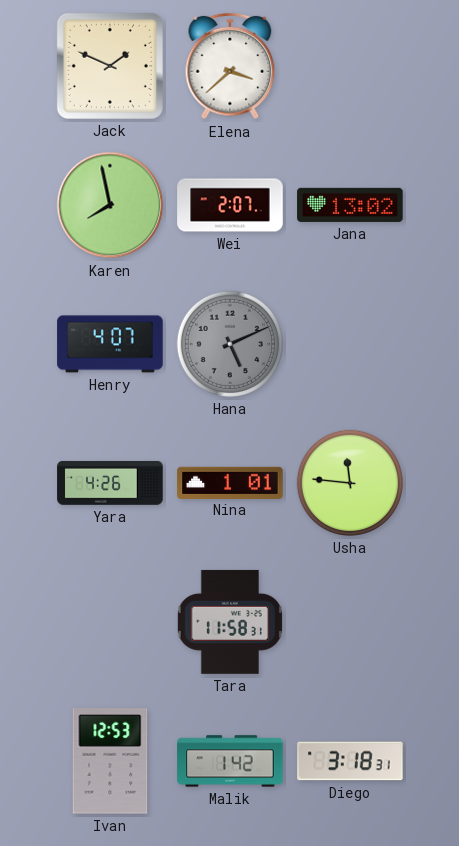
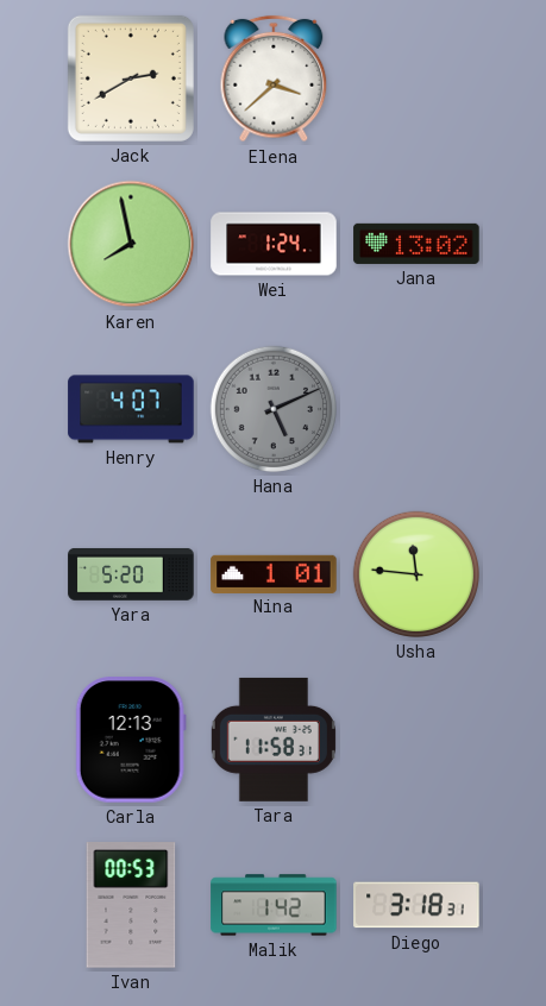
Jack: 1:49 -> 2:40
Wei: 2:07 -> 1:24
Yara: 4:26 -> 5:20
Carla: none -> 12:13
Ivan: 12:53 -> 00:53
